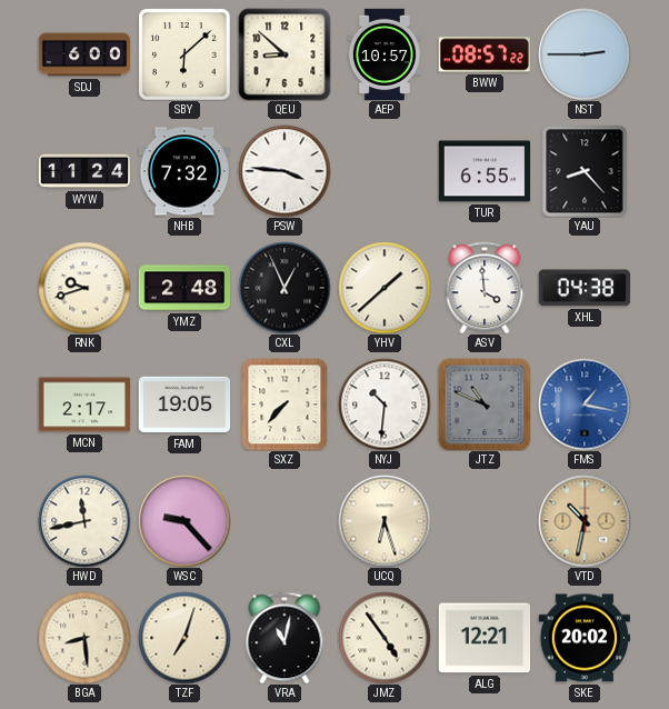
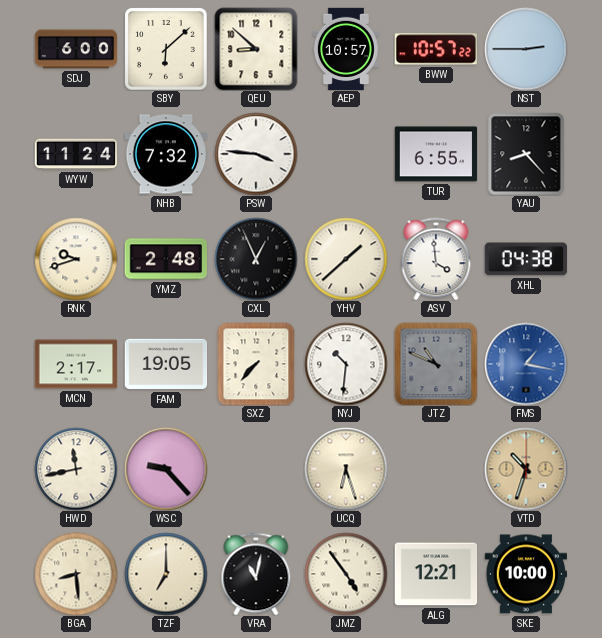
BWW: 08:57 -> 10:57
VTD: 10:32 -> 10:33
TZF: 7:03 -> 7:00
SKE: 20:02 -> 10:00
